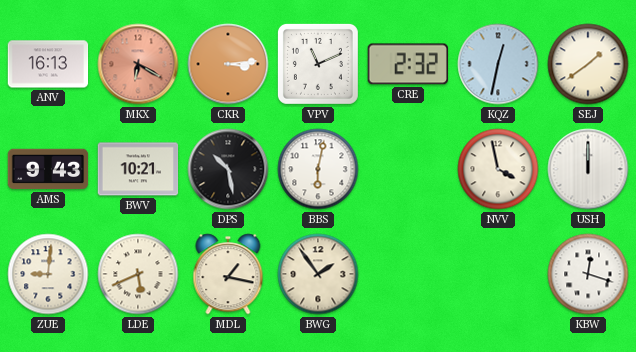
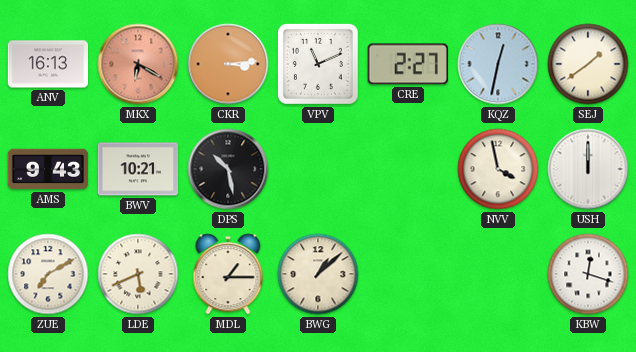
CRE: 2:32 -> 2:27
BBS: 6:02 -> none
ZUE: 9:01 -> 7:10
MDL: 1:17 -> 1:15
BWG: 1:54 -> 1:08
